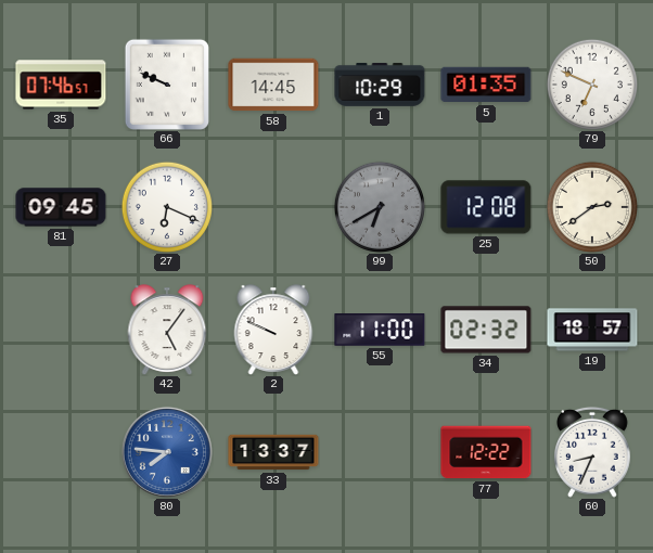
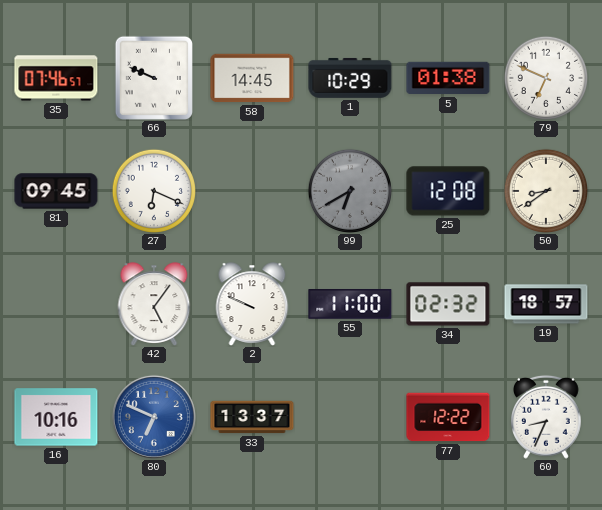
5: 01:35 -> 01:38
50: 2:39 -> 8:39
16: none -> 10:16
80: 7:46 -> 6:49
